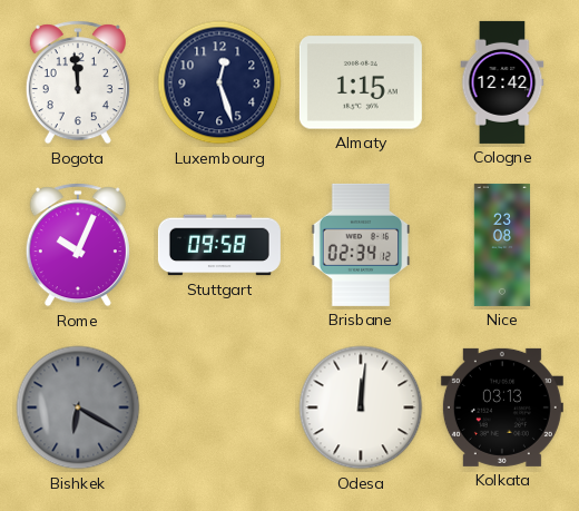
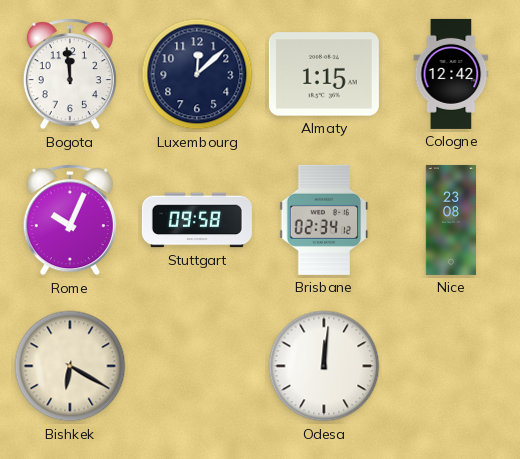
Luxembourg: 12:27 -> 12:08
Bishkek dial: grey -> cream
Kolkata: 03:13 -> none
